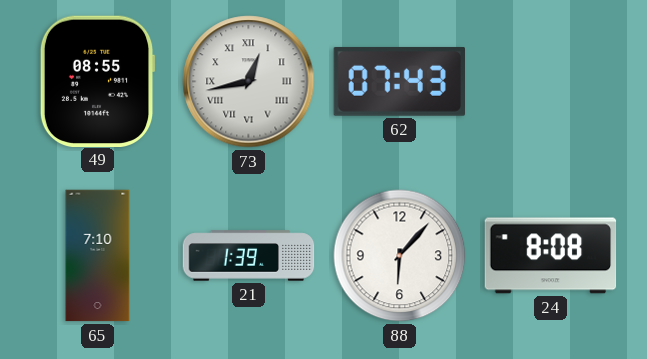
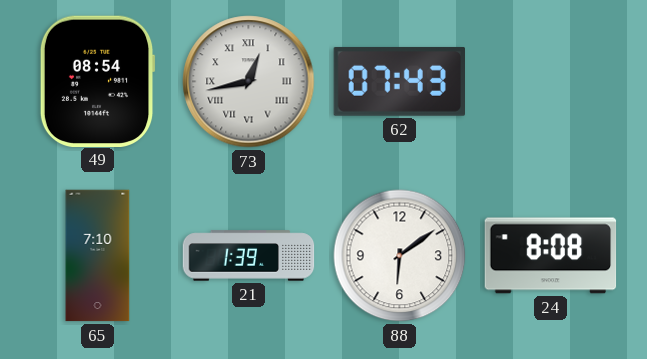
49: 08:55 -> 08:54
88: 6:07 -> 6:09
